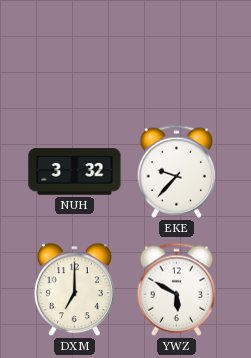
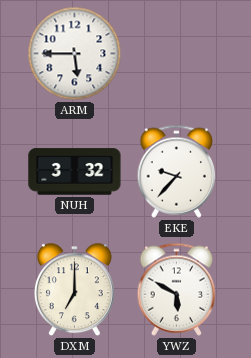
ARM: none -> 5:45
